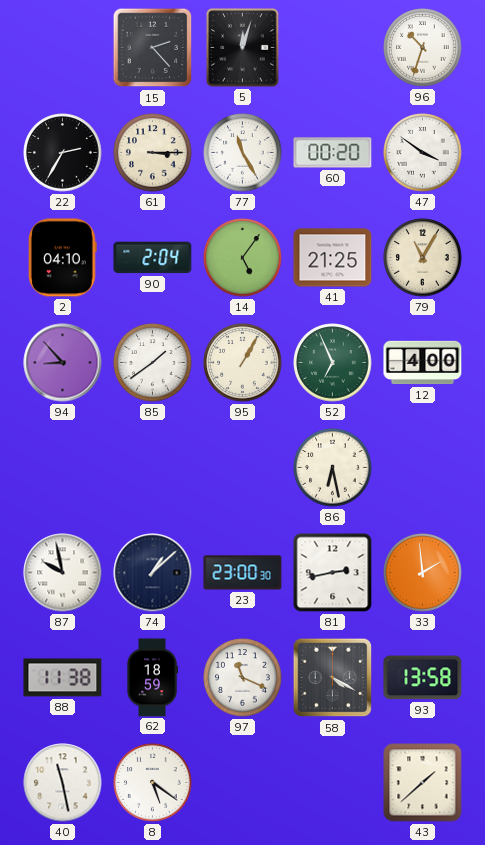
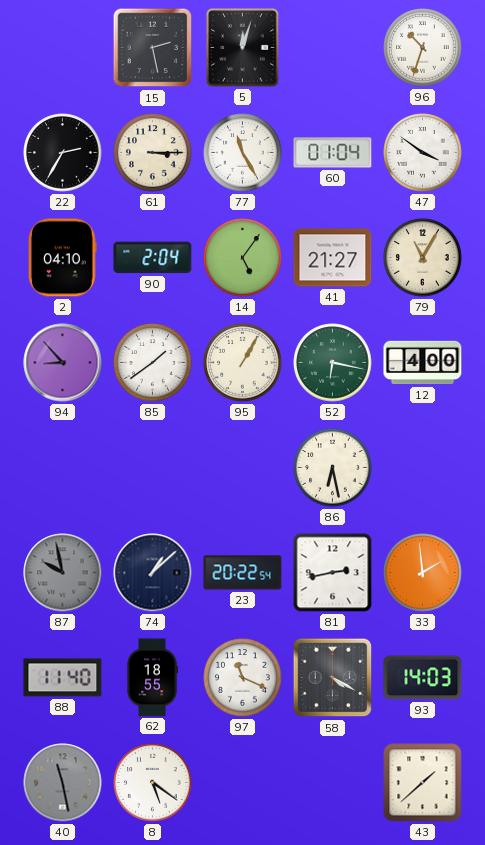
15: 2:23 -> 2:28
60: 00:20 -> 01:04
41: 21:25 -> 21:27
52: 6:56 -> 6:17
87 dial: white -> grey
23: 23:00 -> 20:22
88: 11:38 -> 11:40
62: 18:59 -> 18:55
93: 13:58 -> 14:03
40 dial: white -> grey
